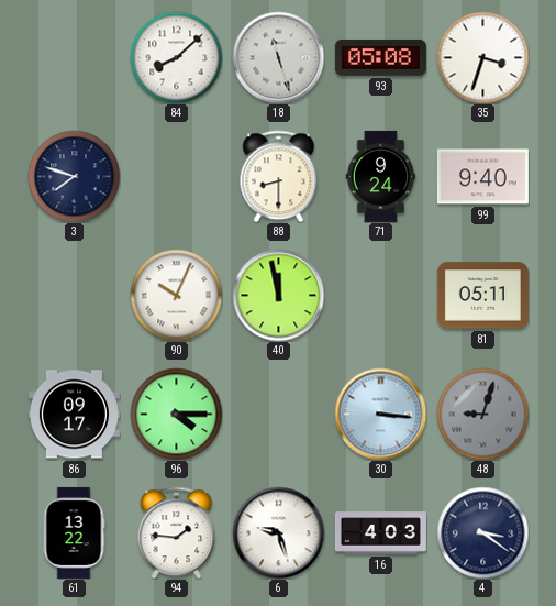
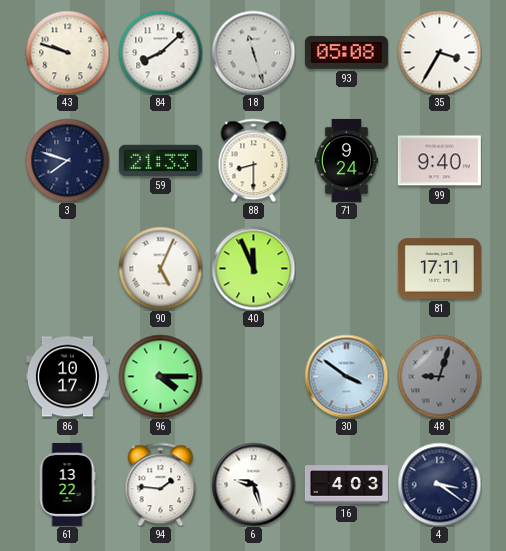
43: none -> 9:48
35: 3:33 -> 3:35
59: none -> 21:33
90: 10:04 -> 5:04
40: 11:58 -> 11:56
81: 05:11 -> 17:11
86: 09:17 -> 10:17
30: 3:16 -> 3:51
